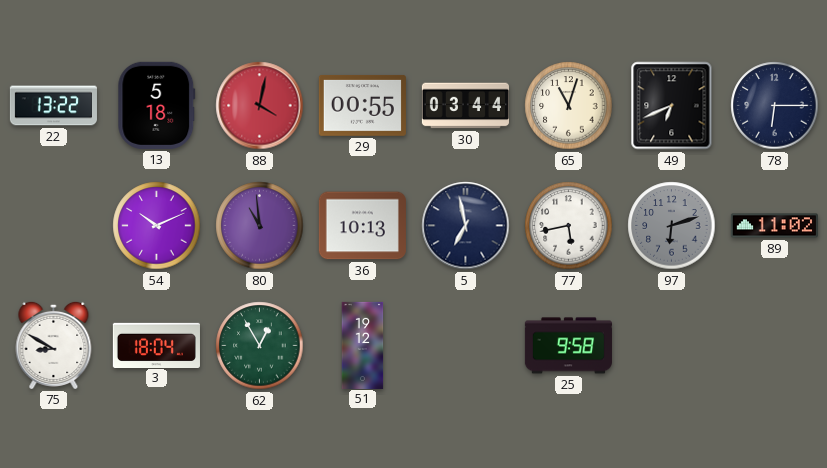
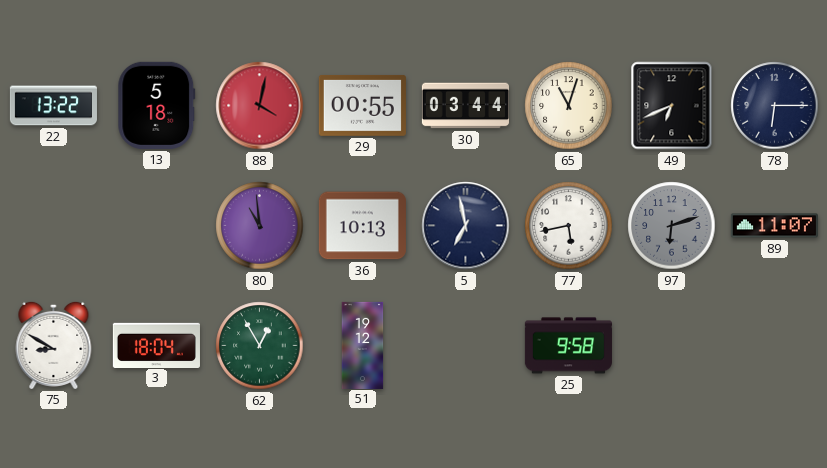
54: 10:11 -> none
89: 11:02 -> 11:07
